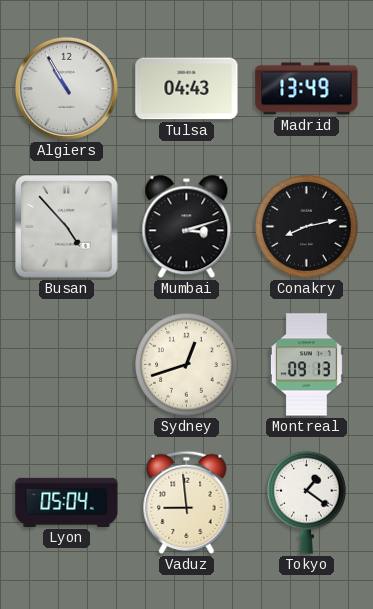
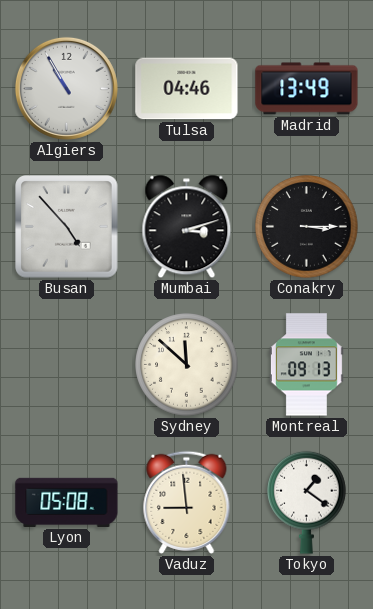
Tulsa: 04:43 -> 04:46
Conakry: 8:13 -> 3:15
Sydney: 12:42 -> 11:52
Lyon: 05:04 -> 05:08
